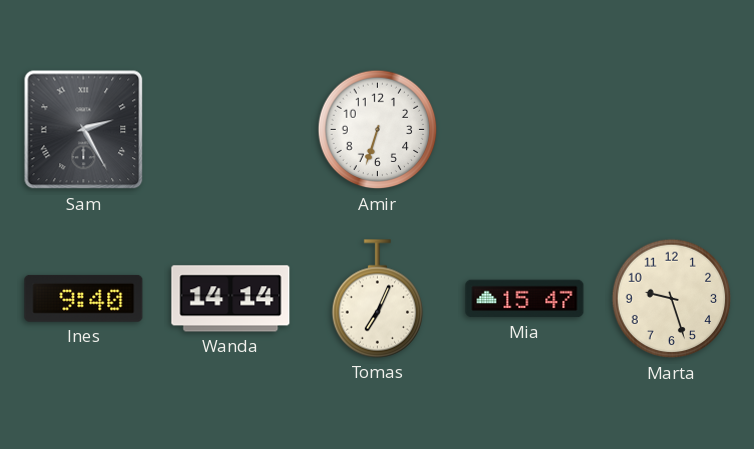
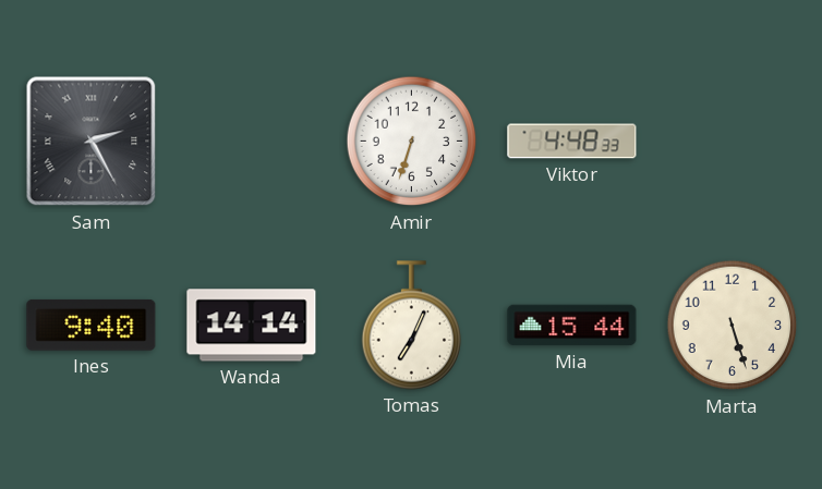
Viktor: none -> 4:48
Mia: 15:47 -> 15:44
Marta: 9:27 -> 5:27
